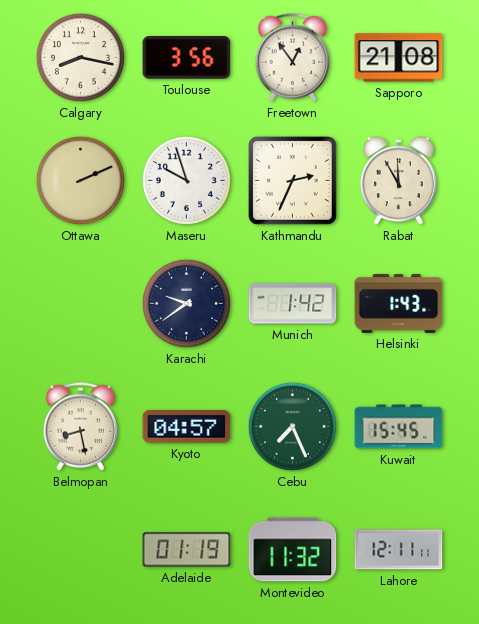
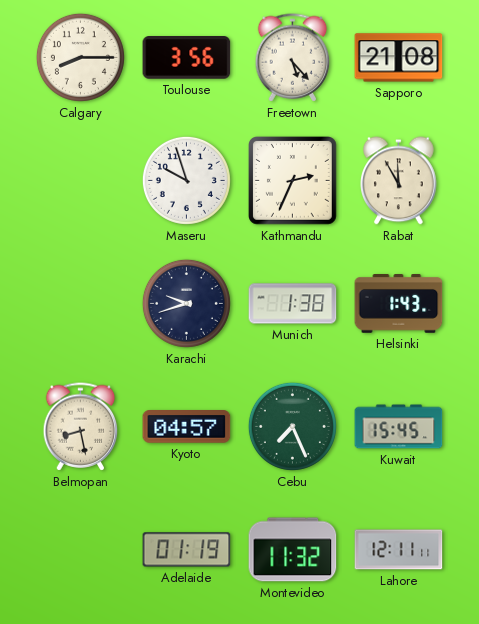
Calgary: 8:17 -> 8:15
Freetown: 12:54 -> 5:23
Ottawa: 2:11 -> none
Karachi: 9:39 -> 9:42
Munich: 1:42 -> 1:38
